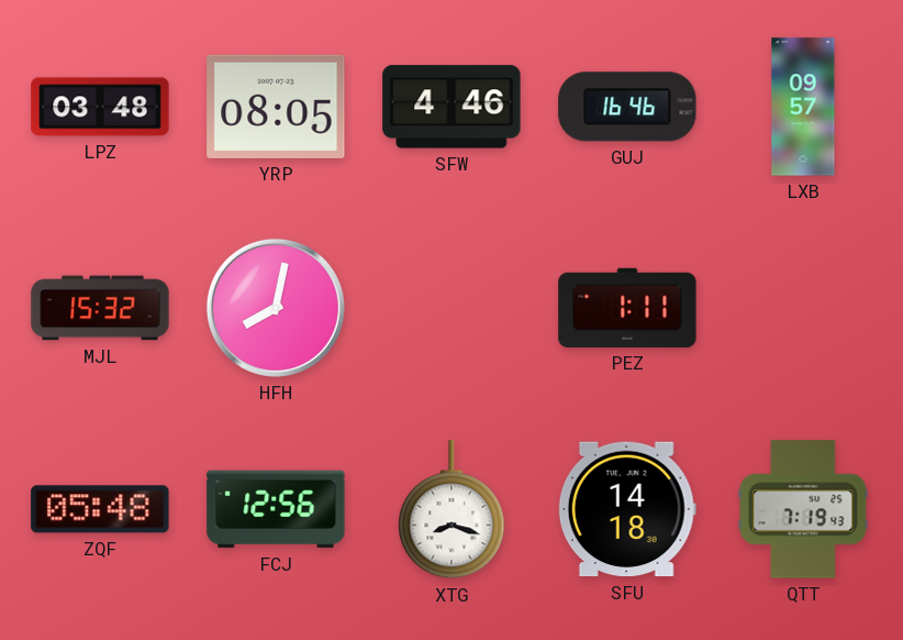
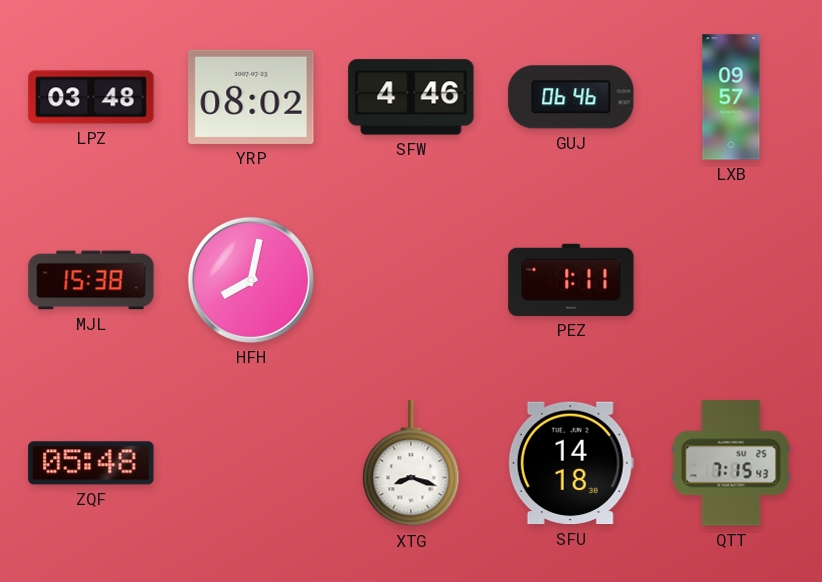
YRP: 08:05 -> 08:02
GUJ: 16:46 -> 06:46
MJL: 15:32 -> 15:38
FCJ: 12:56 -> none
QTT: 7:19 -> 7:15
